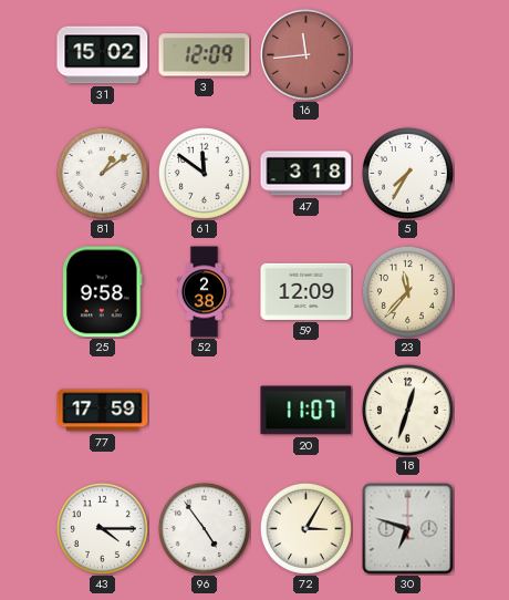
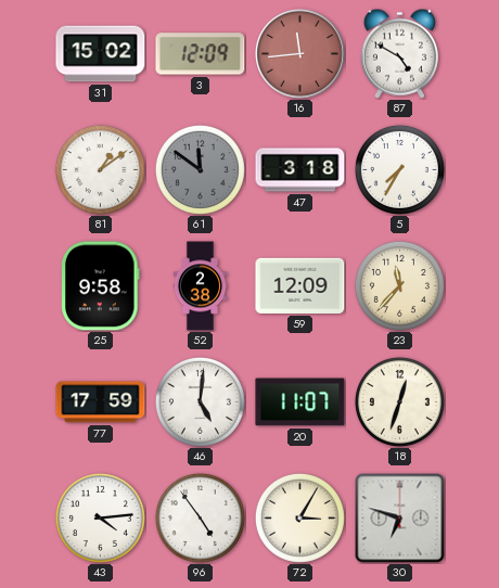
87: none -> 4:50
61 dial: white -> grey
46: none -> 5:01
43: 4:15 -> 4:14
